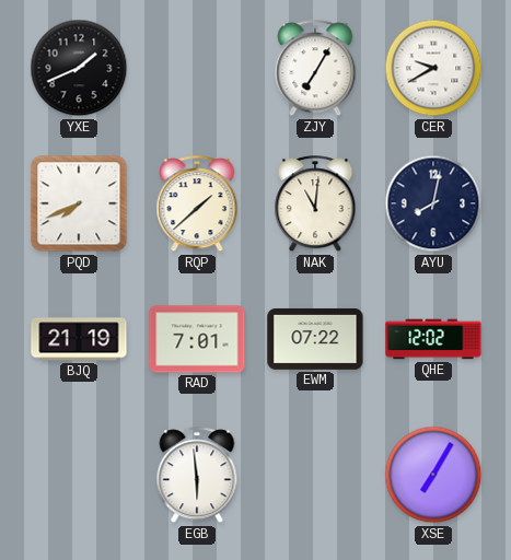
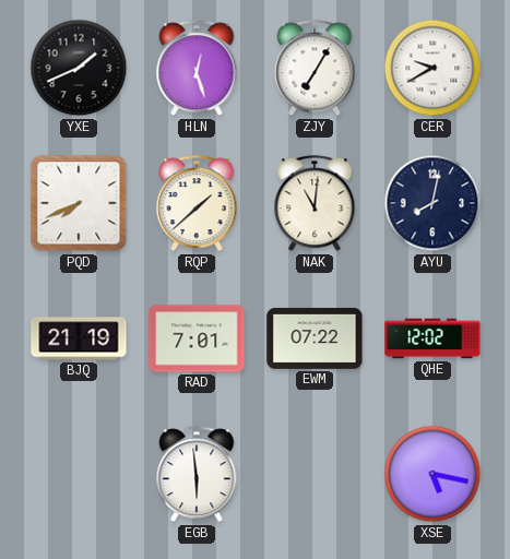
HLN: none -> 12:27
XSE: 7:05 -> 5:17
